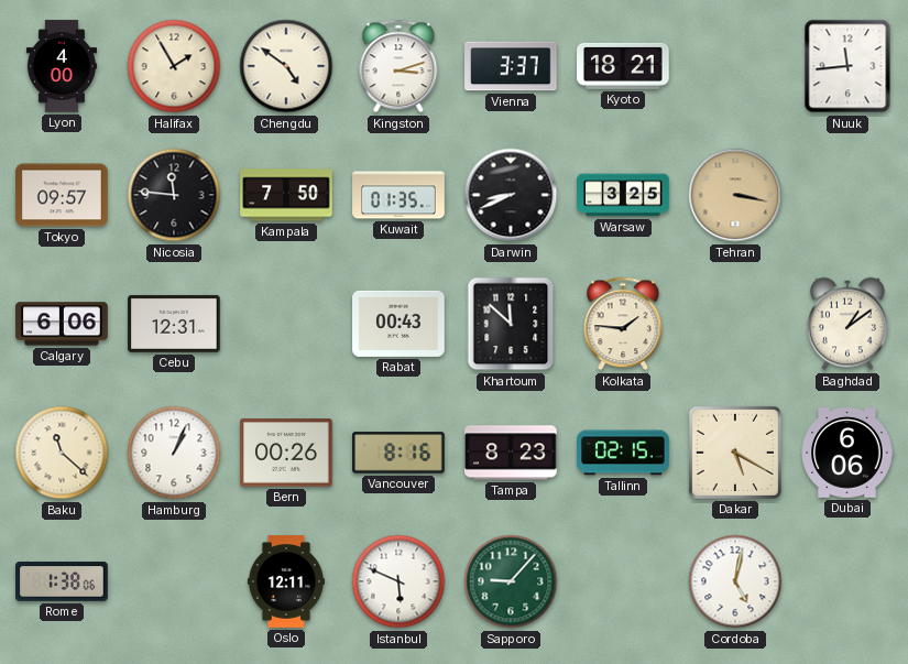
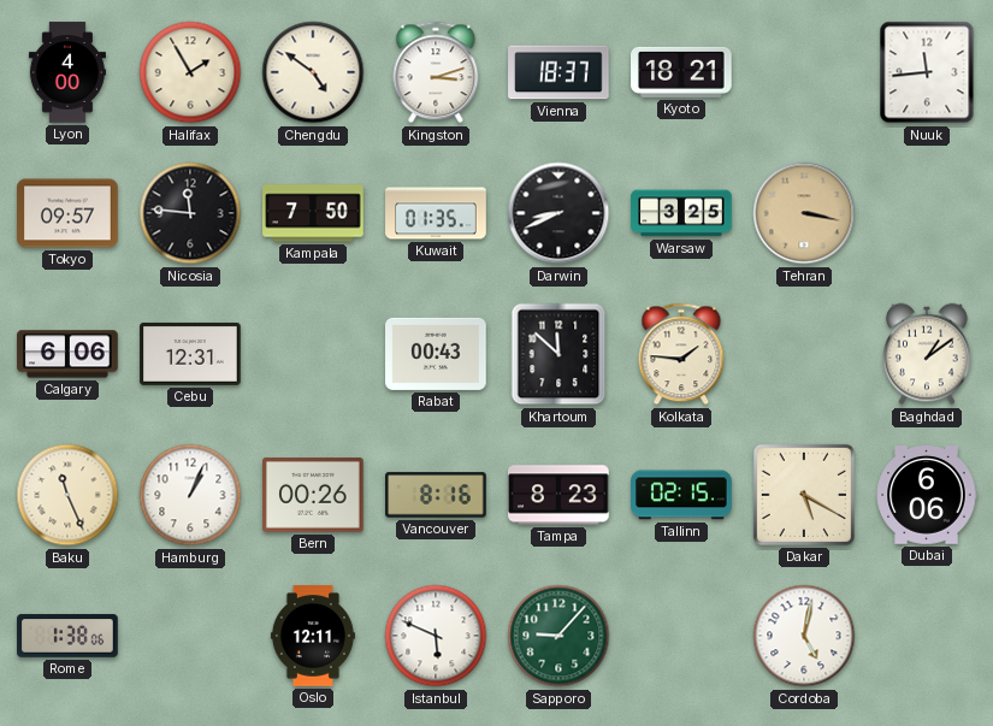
Vienna: 3:37 -> 18:37
Baku: 11:22 -> 11:26
